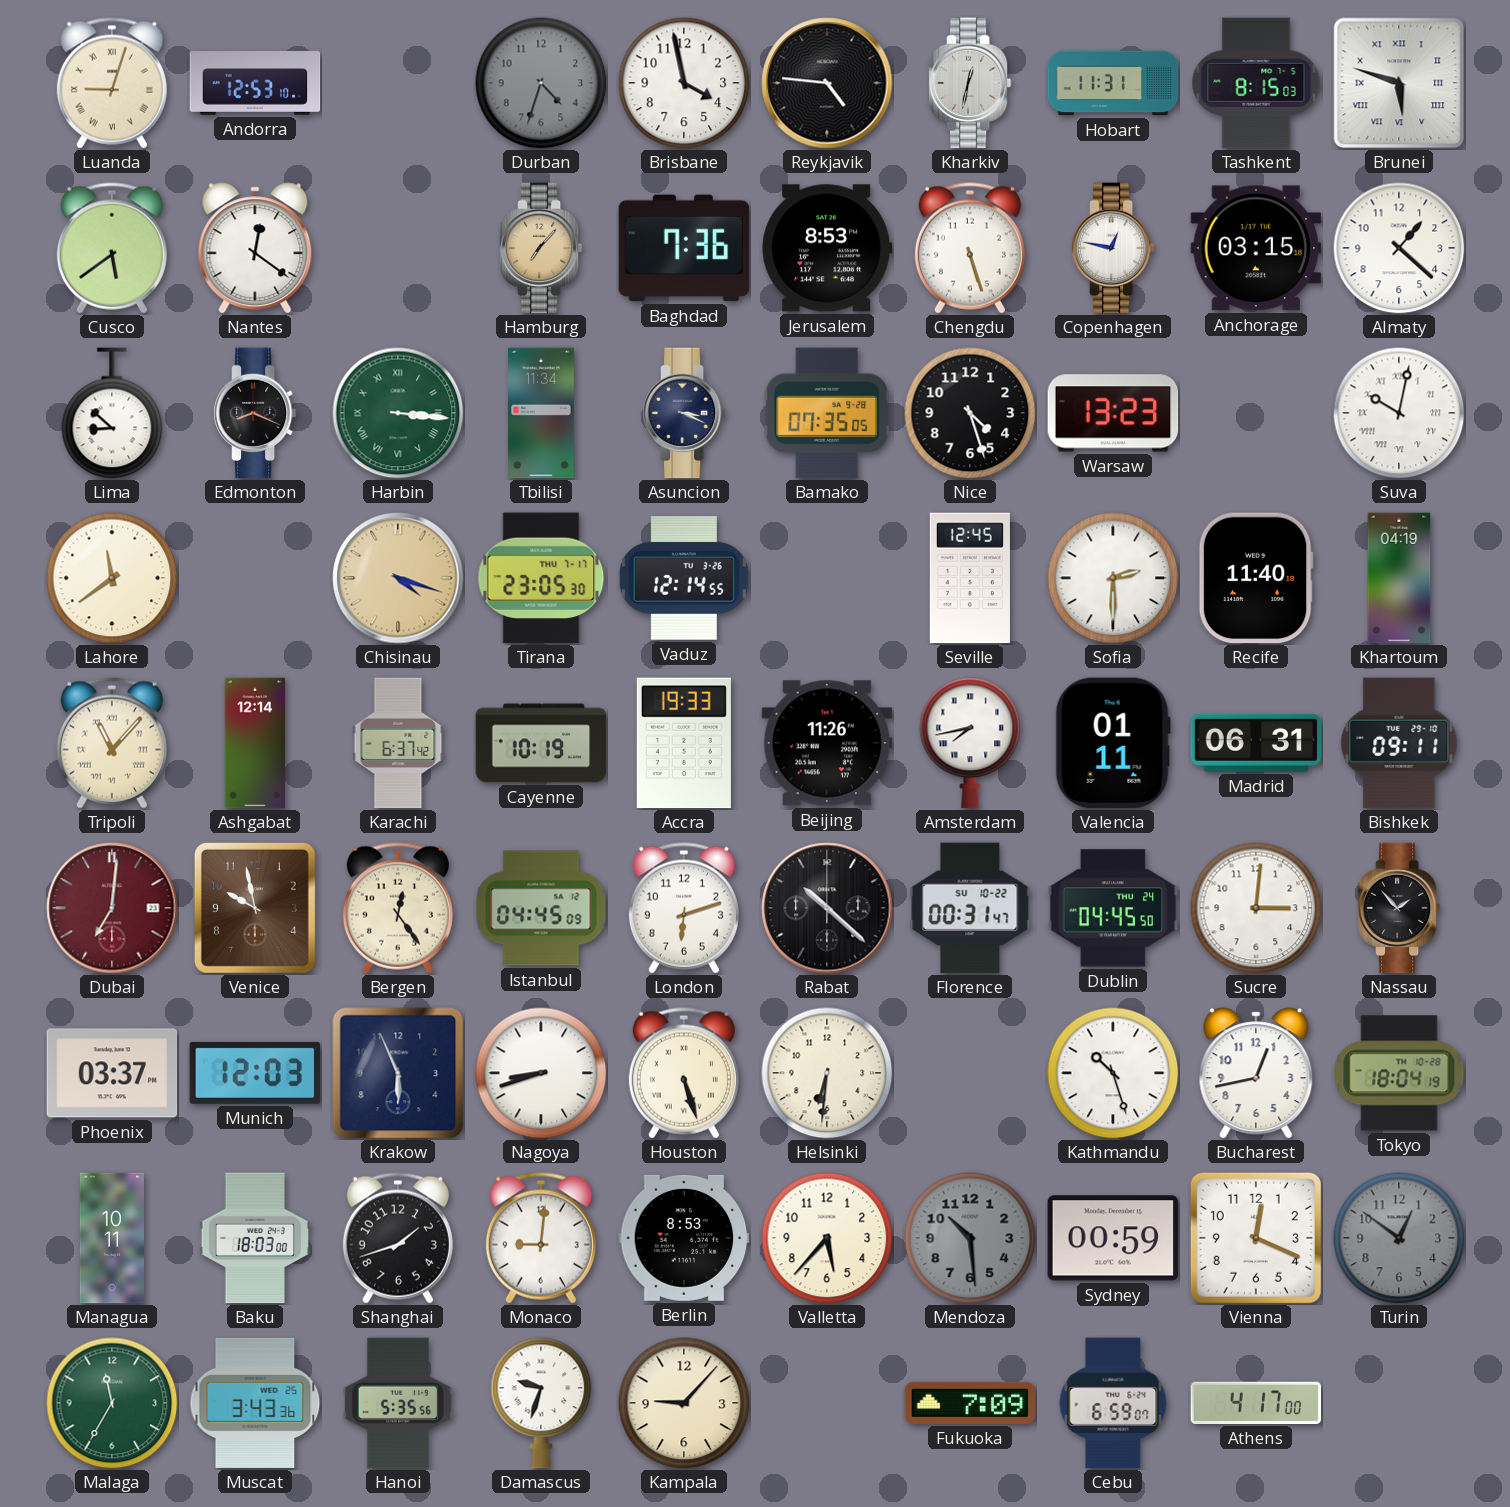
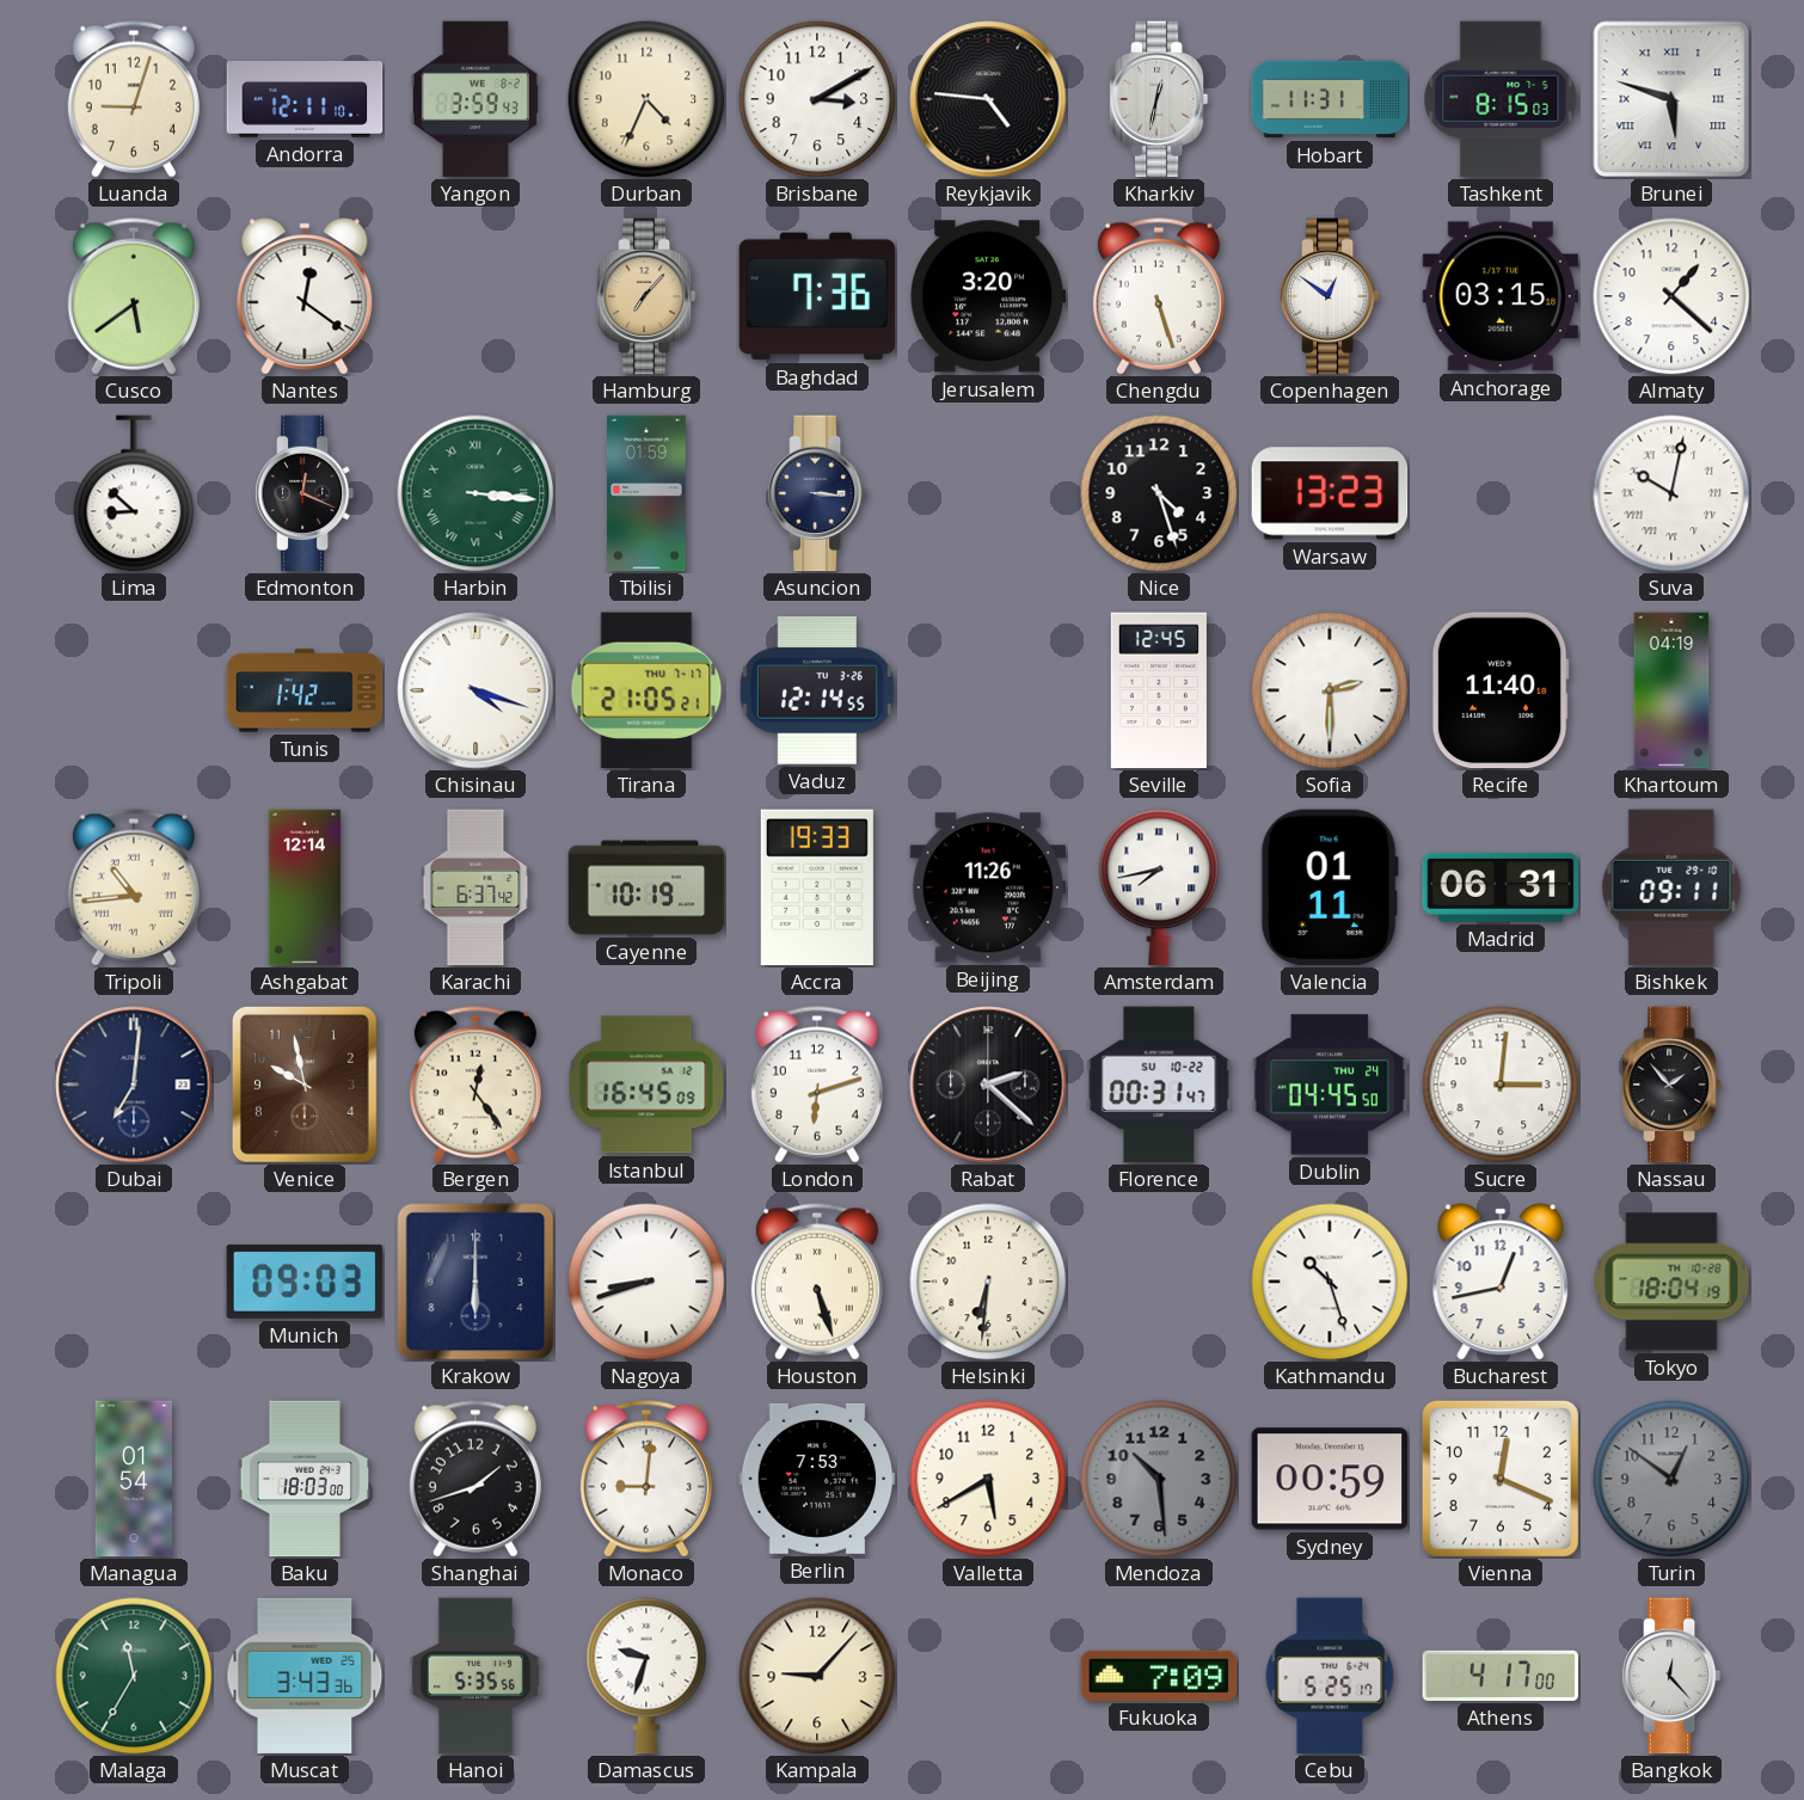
Luanda numerals: Roman -> Arabic
Andorra: 12:53 -> 12:11
Yangon: none -> 3:59
Durban: 4:33 -> 4:34
Durban dial: grey -> cream
Brisbane: 3:58 -> 3:10
Jerusalem: 8:53 -> 3:20
Copenhagen: 12:47 -> 12:51
Edmonton: 8:19 -> 12:19
Tbilisi: 11:34 -> 01:59
Asuncion: 3:19 -> 3:16
Bamako: 07:35 -> none
Lahore: 11:39 -> none
Tunis: none -> 1:42
Chisinau dial: champagne -> white
Tirana: 23:05 -> 21:05
Tripoli: 11:07 -> 10:44
Dubai dial: burgundy -> navy
Istanbul: 04:45 -> 16:45
Rabat: 10:22 -> 2:22
Phoenix: 03:37 -> none
Munich: 12:03 -> 09:03
Krakow: 5:56 -> 6:00
Managua: 10:11 -> 01:54
Berlin: 8:53 -> 7:53
Valletta: 5:37 -> 5:40
Cebu: 6:59 -> 5:25
Bangkok: none -> 12:23
